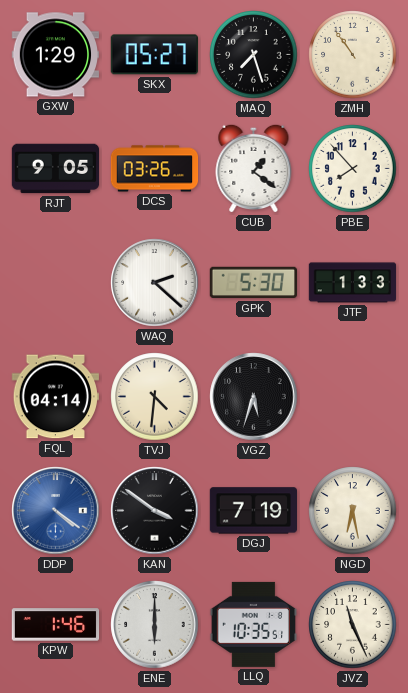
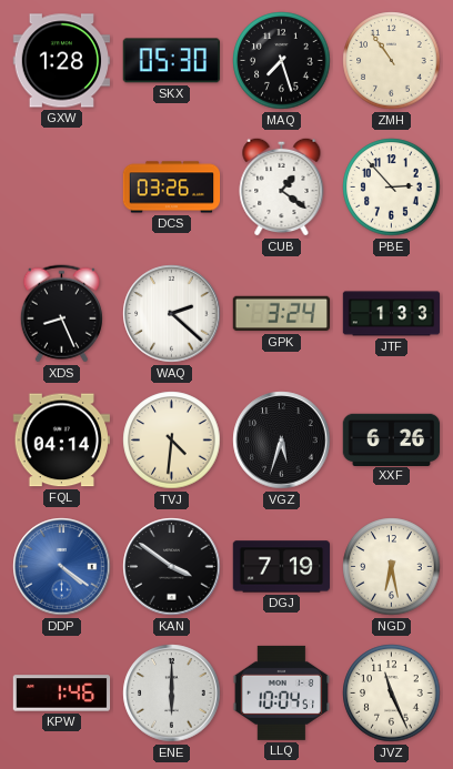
GXW: 1:29 -> 1:28
SKX: 05:27 -> 05:30
RJT: 9:05 -> none
PBE: 7:53 -> 2:53
XDS: none -> 8:26
GPK: 5:30 -> 3:24
XXF: none -> 6:26
LLQ: 10:35 -> 10:04
